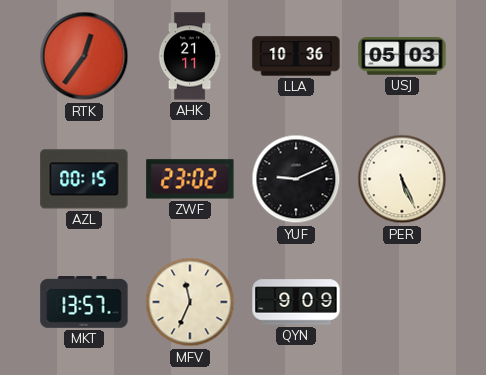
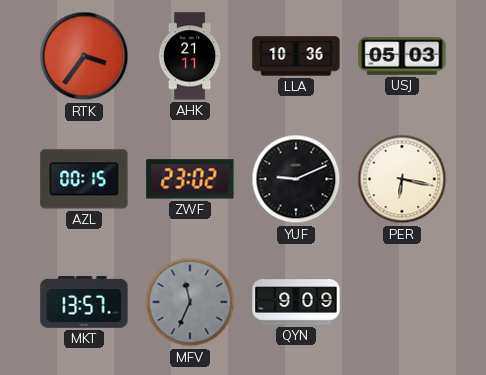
RTK: 12:36 -> 3:36
PER: 5:26 -> 6:17
MFV dial: cream -> grey
